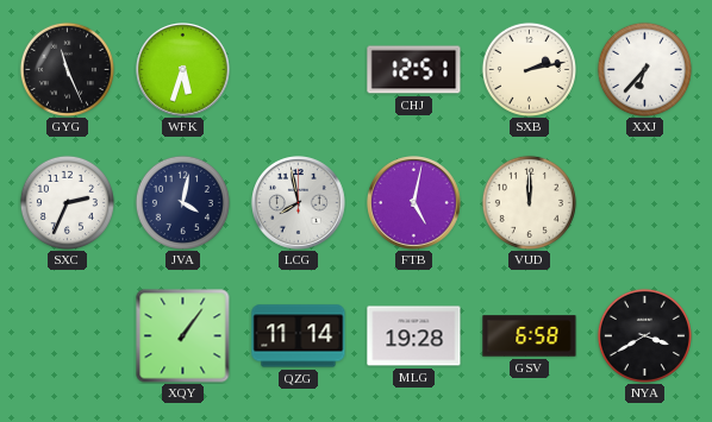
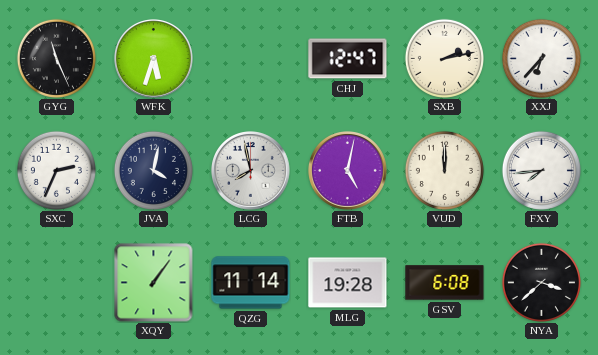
CHJ: 12:51 -> 12:47
FXY: none -> 7:44
GSV: 6:58 -> 6:08
NYA: 3:40 -> 3:38
